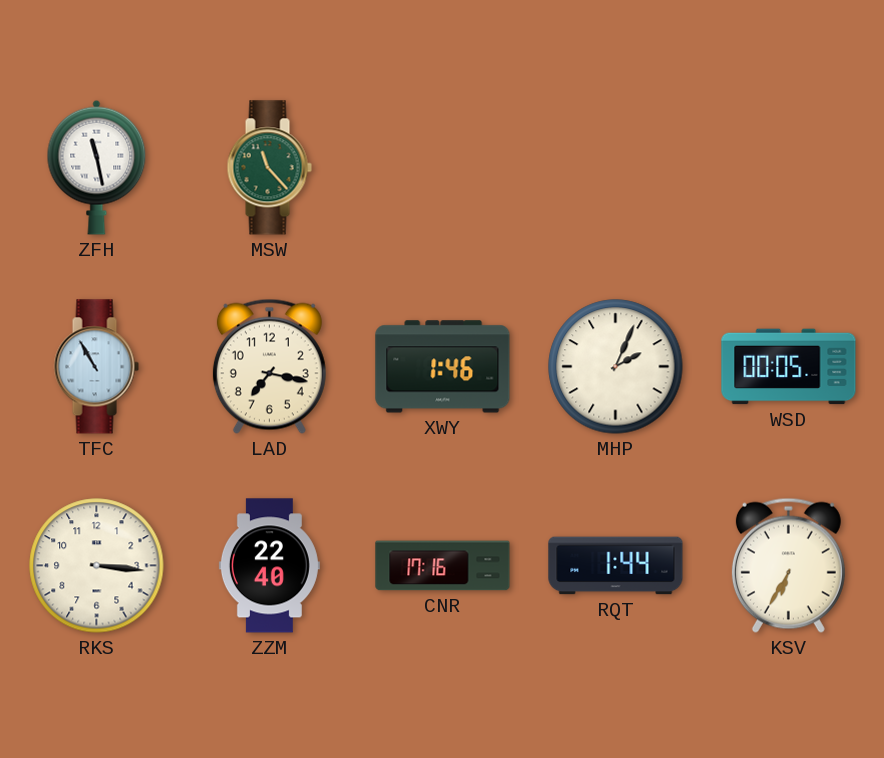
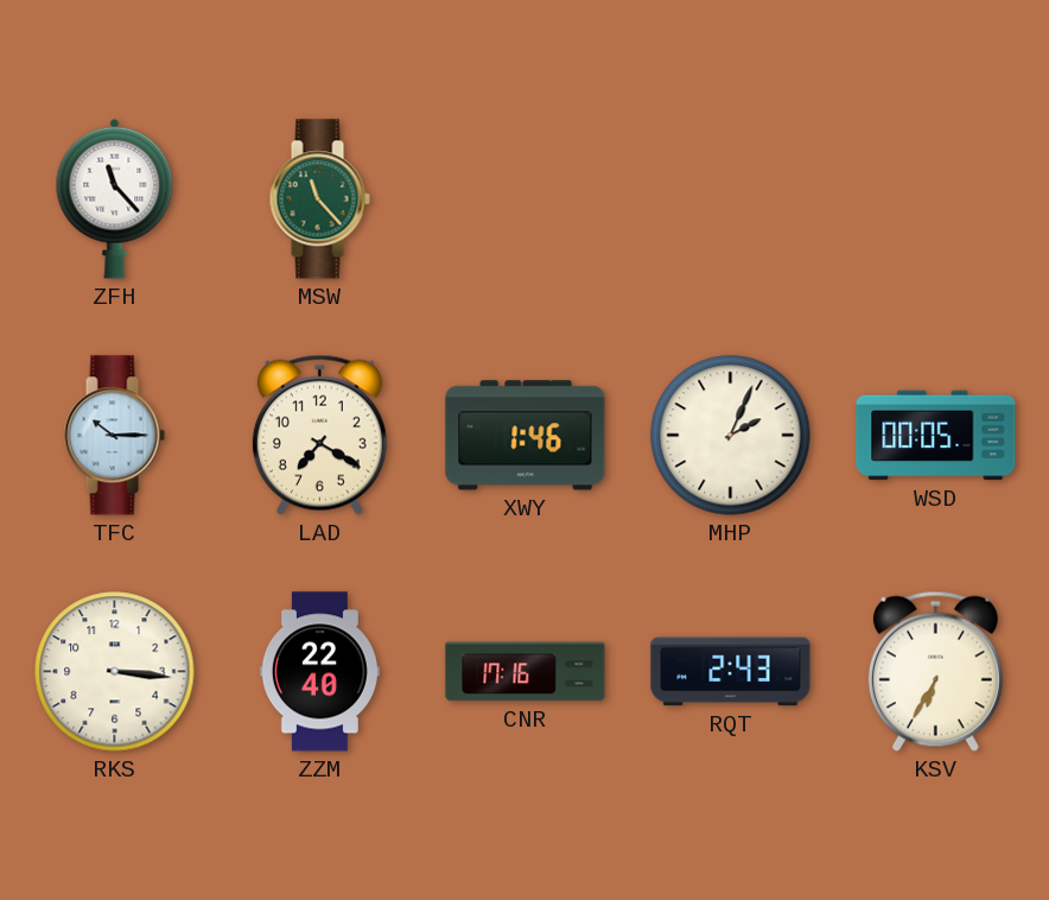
ZFH: 11:28 -> 11:23
TFC: 10:55 -> 10:15
LAD: 7:17 -> 7:20
RQT: 1:44 -> 2:43
